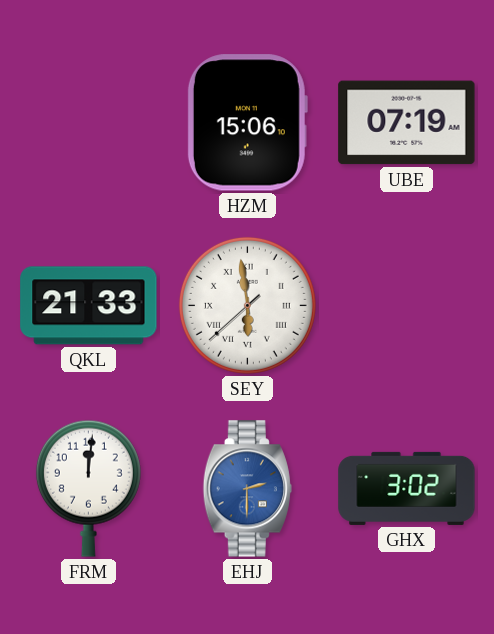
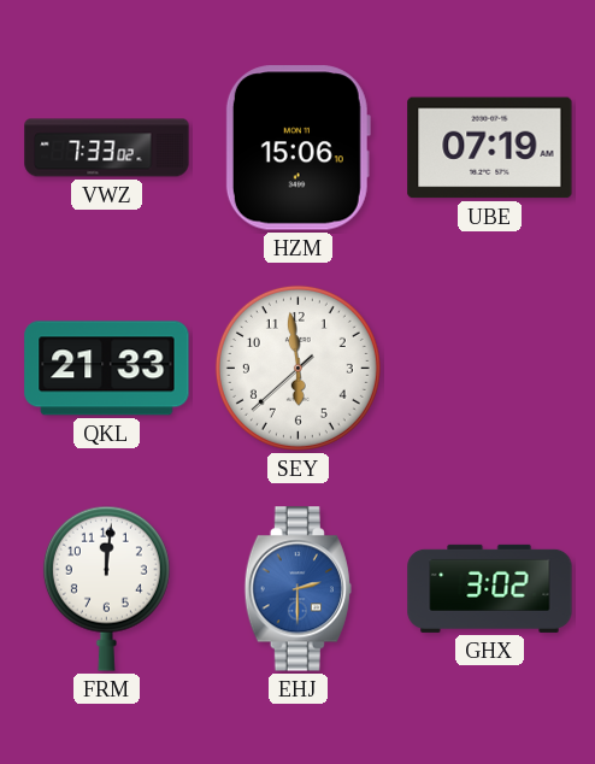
VWZ: none -> 7:33
SEY numerals: Roman -> Arabic
